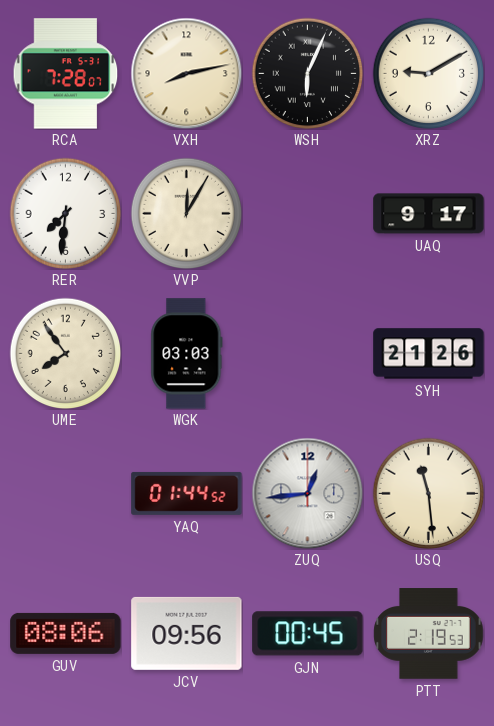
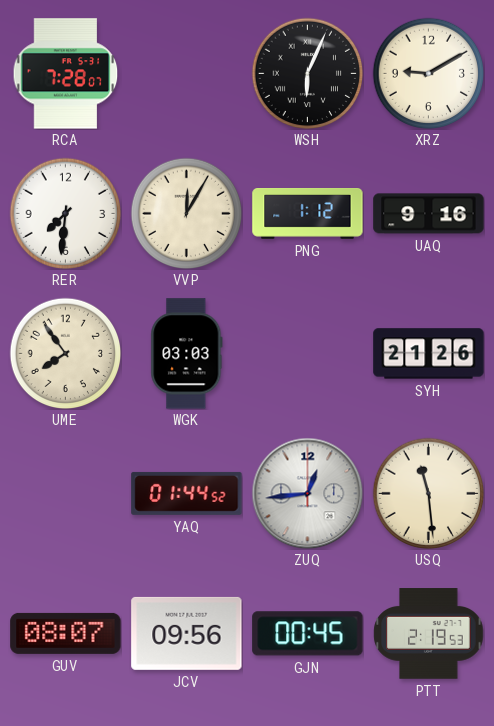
VXH: 8:13 -> none
PNG: none -> 1:12
UAQ: 9:17 -> 9:16
GUV: 08:06 -> 08:07
